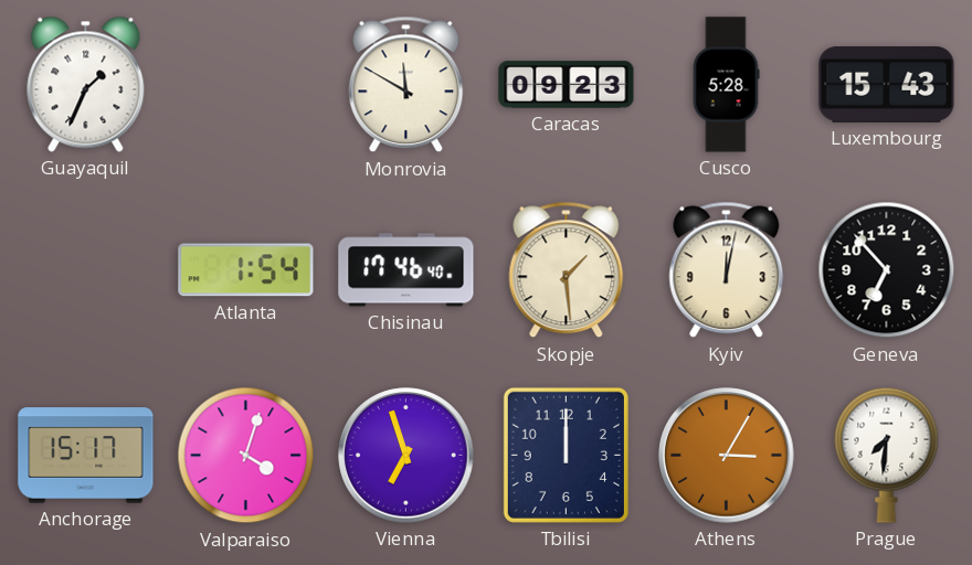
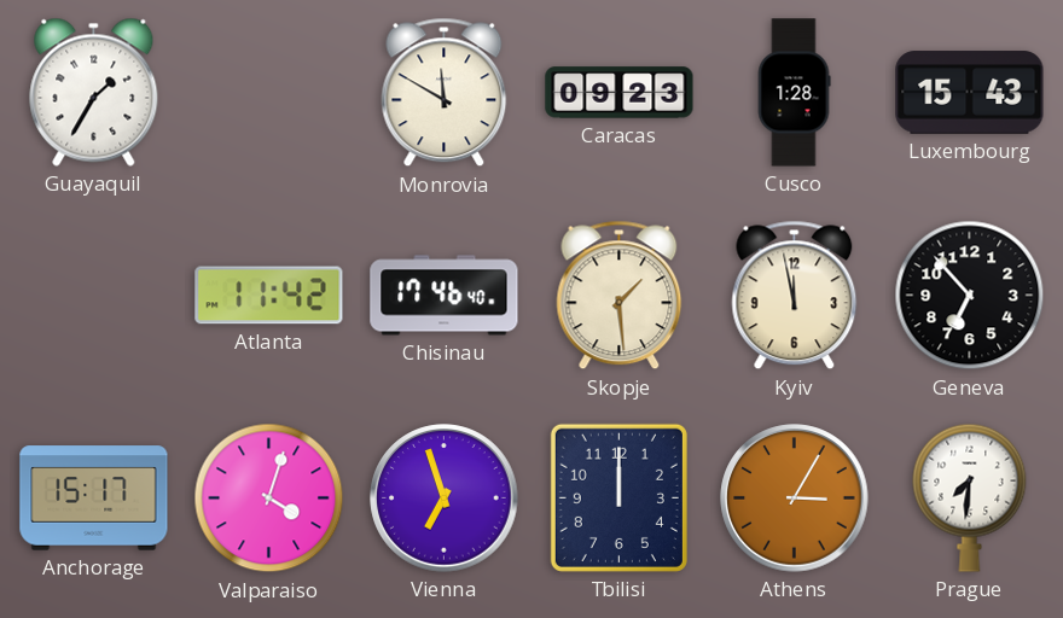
Guayaquil: 1:34 -> 1:35
Cusco: 5:28 -> 1:28
Atlanta: 1:54 -> 11:42
Kyiv: 12:02 -> 11:58
